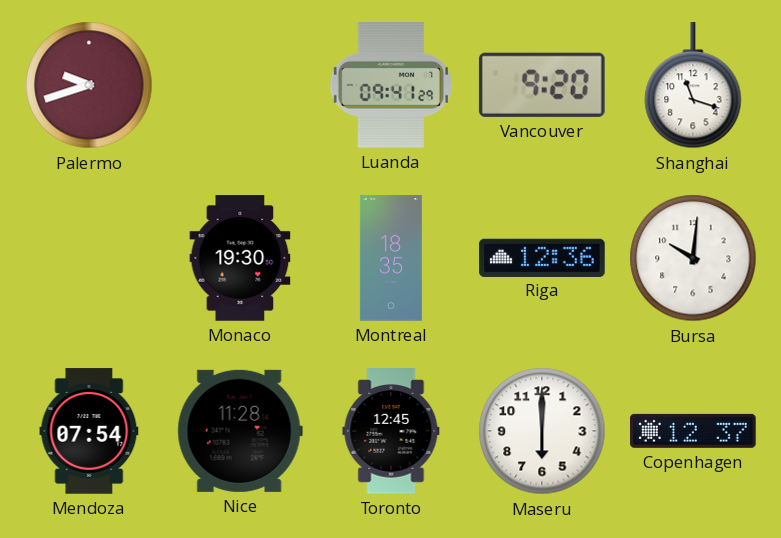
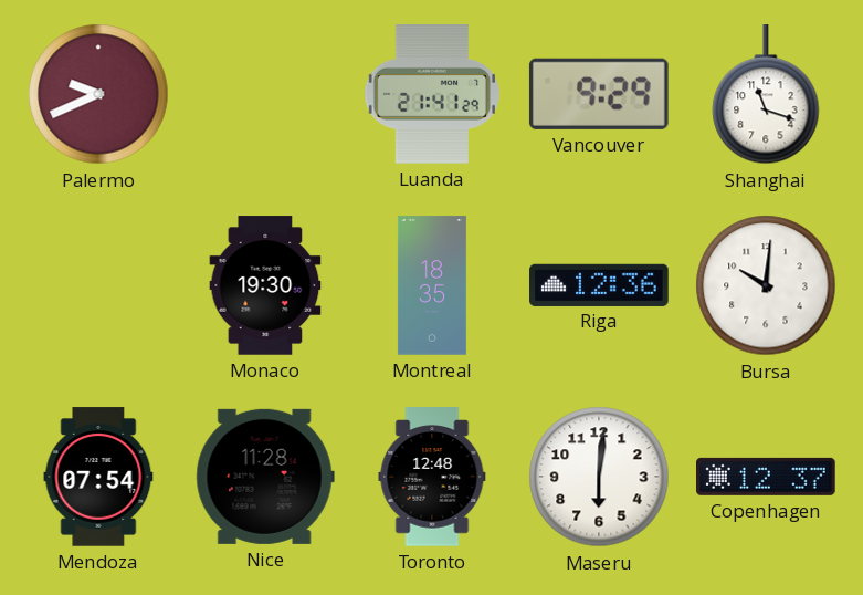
Palermo: 9:42 -> 9:41
Luanda: 09:41 -> 21:41
Vancouver: 9:20 -> 9:29
Toronto: 12:45 -> 12:48
Maseru: 6:00 -> 6:01
